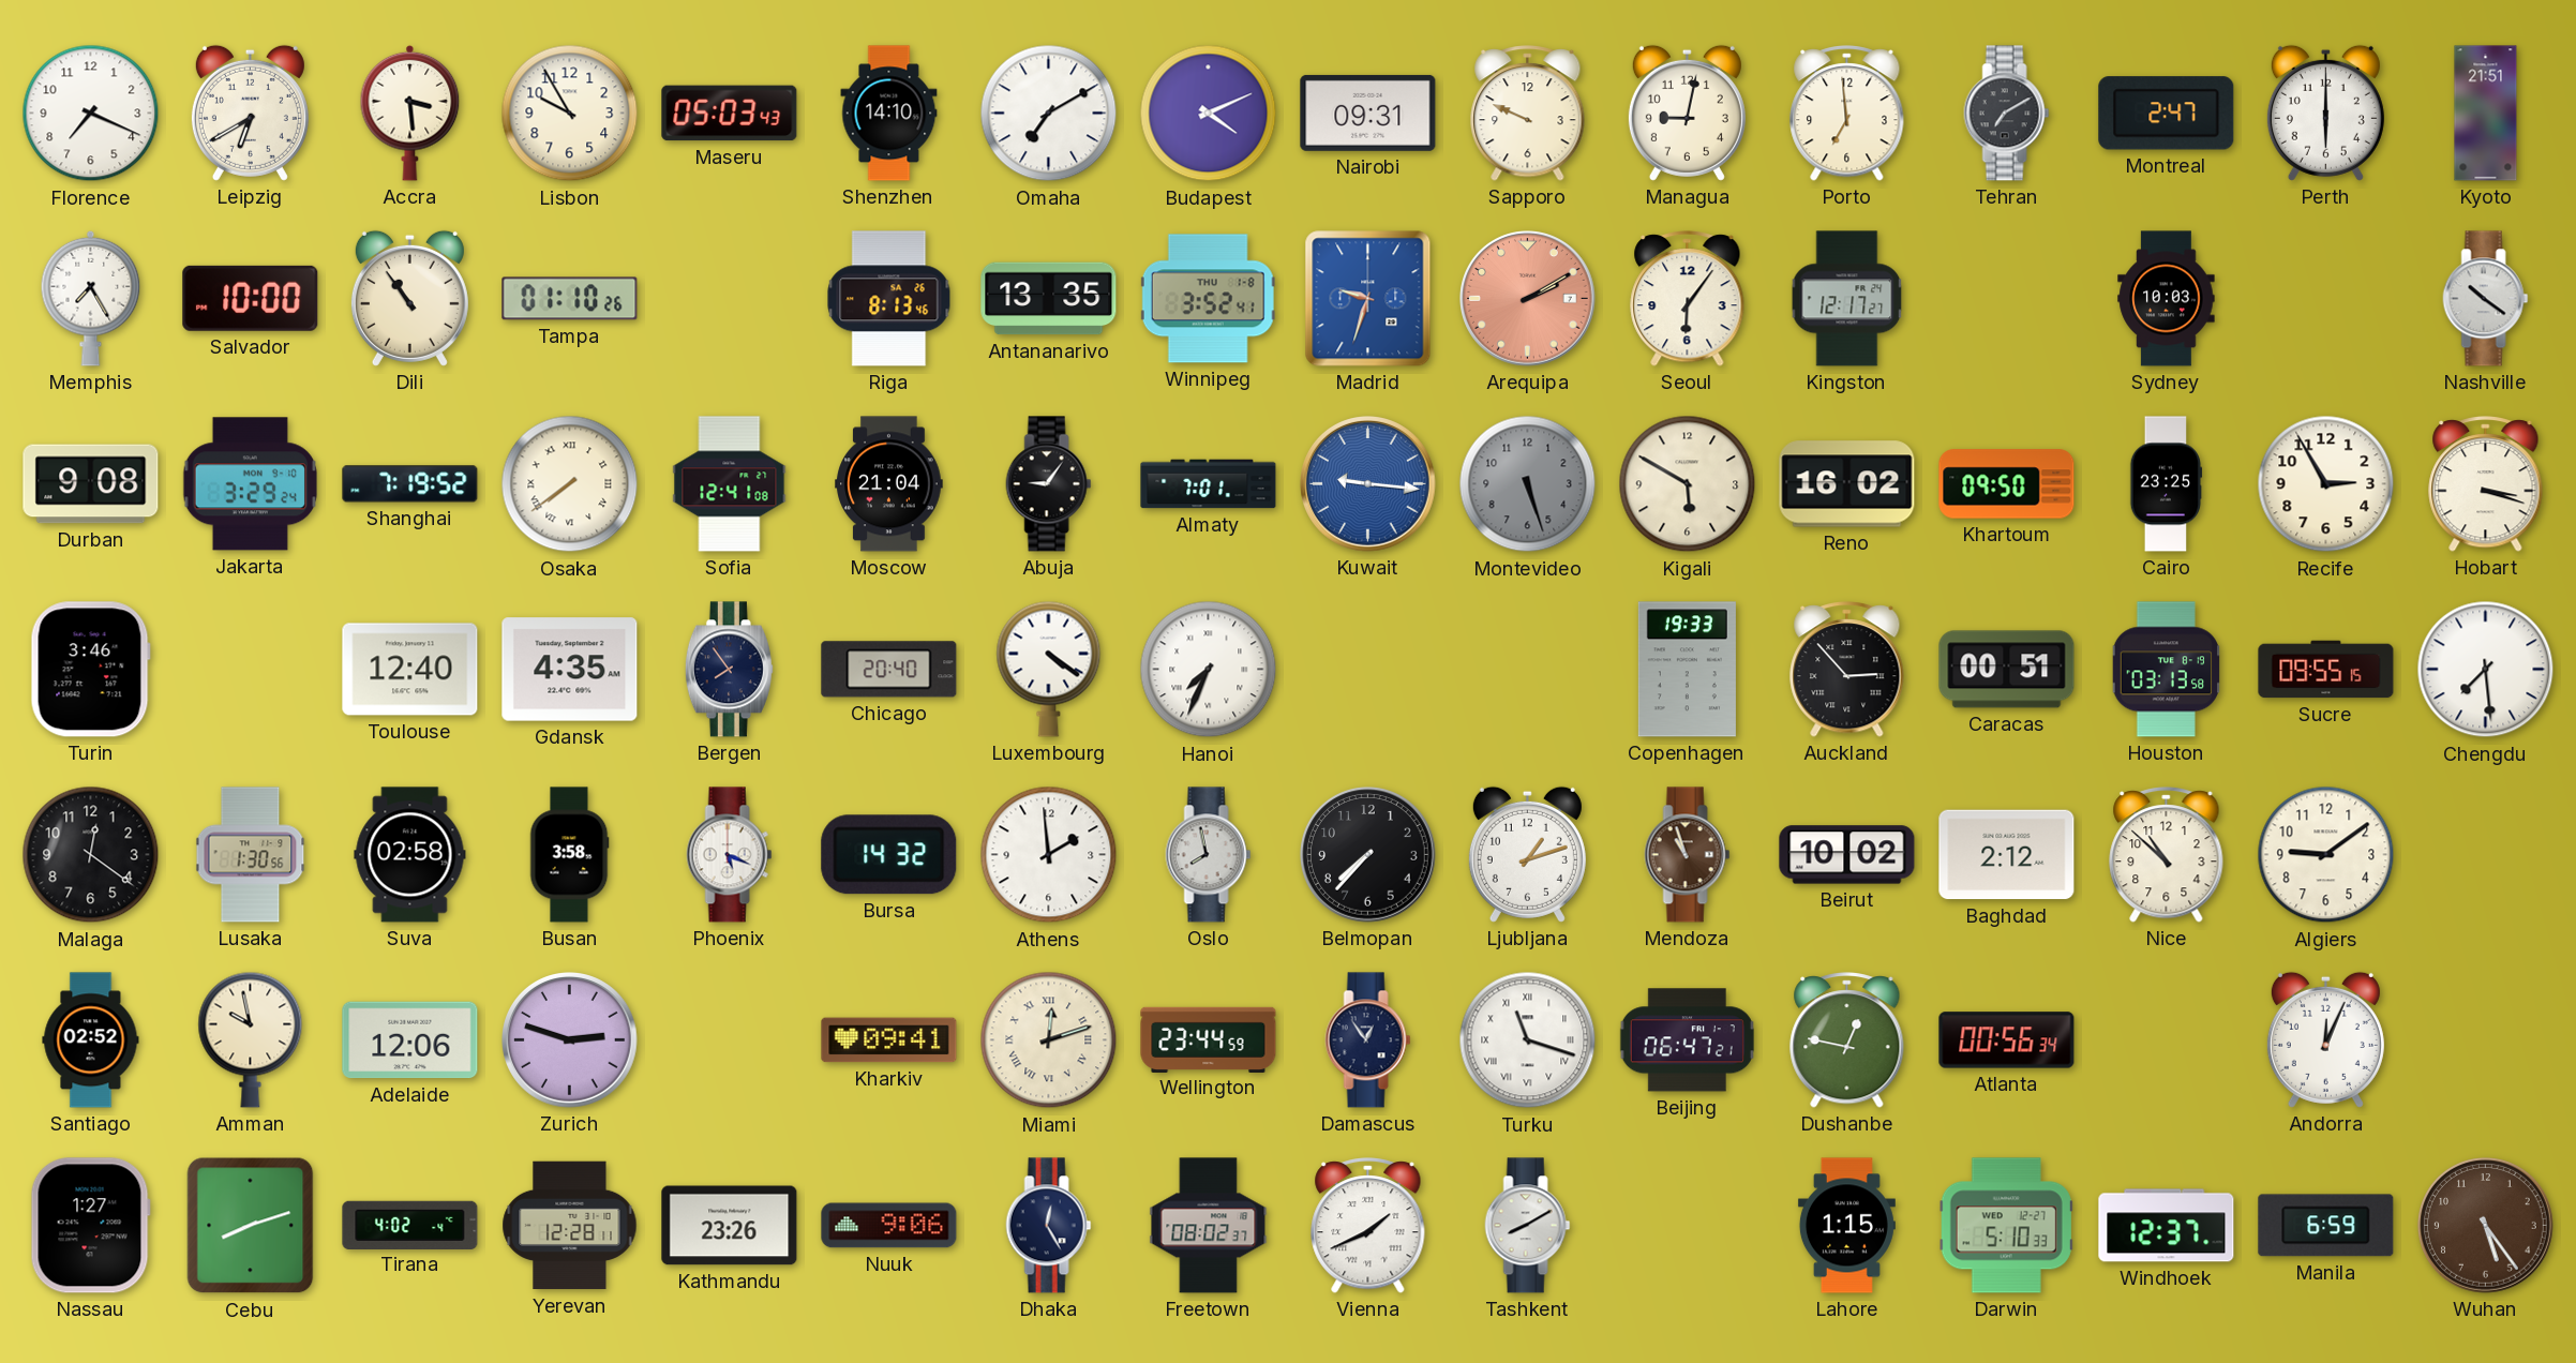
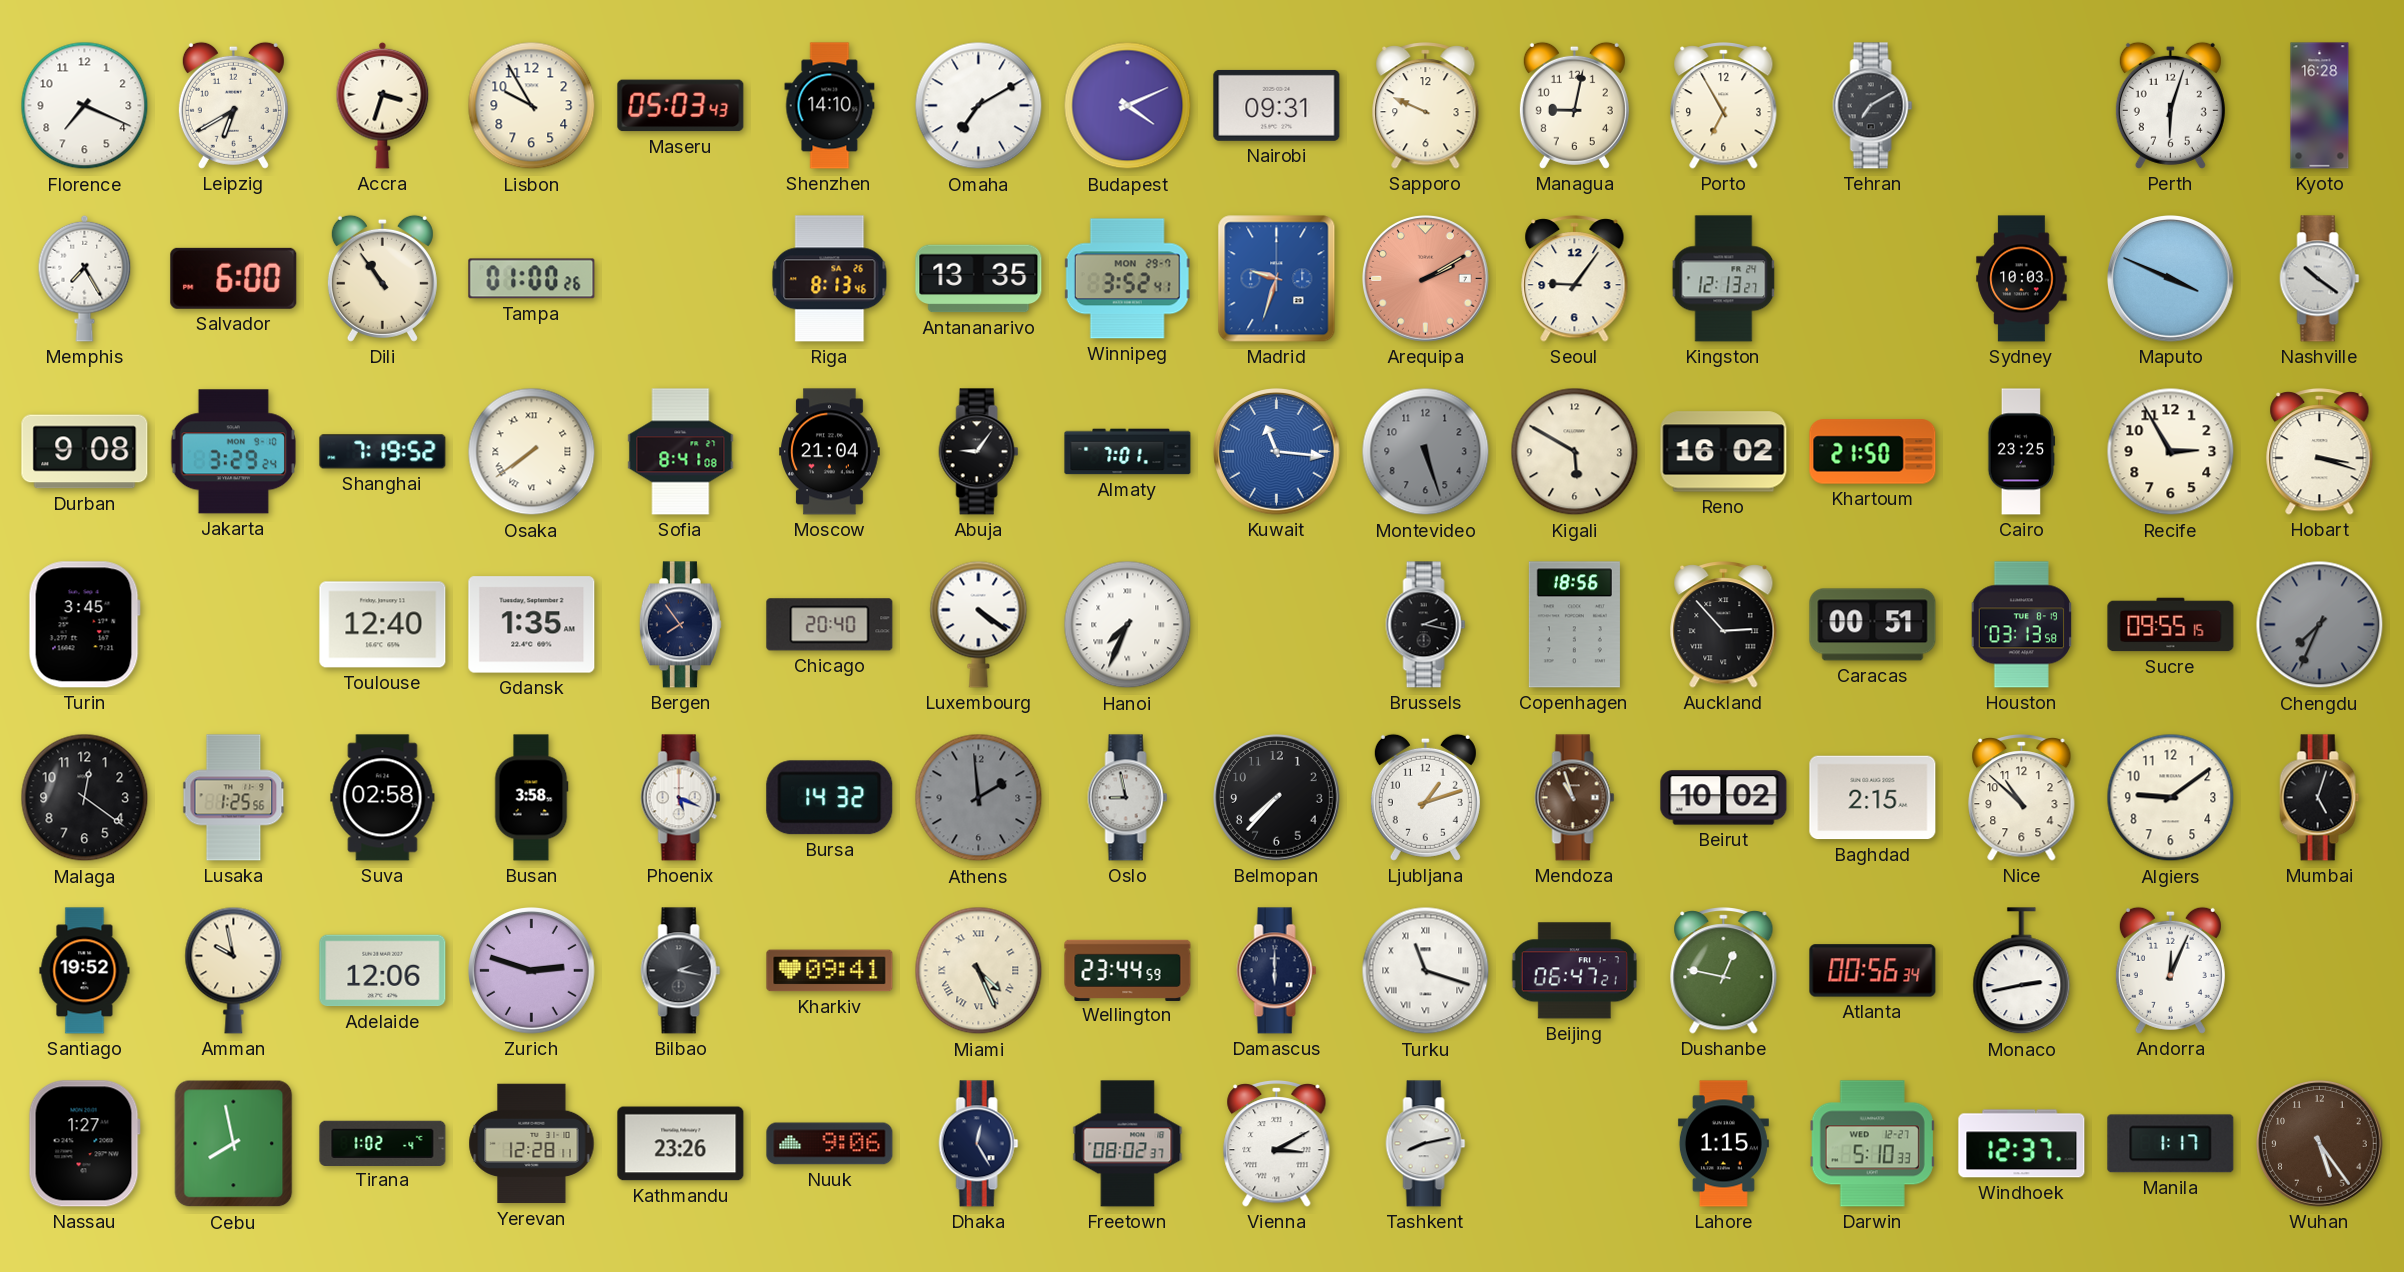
Accra: 3:29 -> 3:33
Porto: 6:59 -> 6:55
Montreal: 2:47 -> none
Perth: 6:00 -> 6:03
Kyoto: 21:51 -> 16:28
Salvador: 10:00 -> 6:00
Tampa: 01:10 -> 01:00
Winnipeg date: THU 1-8 -> MON 29-7
Seoul: 6:06 -> 9:06
Kingston: 12:17 -> 12:13
Maputo: none -> 3:49
Sofia: 12:41 -> 8:41
Kuwait: 9:16 -> 11:16
Khartoum: 09:50 -> 21:50
Turin: 3:46 -> 3:45
Gdansk: 4:35 -> 1:35
Brussels: none -> 2:17
Copenhagen: 19:33 -> 18:56
Chengdu: 7:29 -> 7:34
Chengdu dial: white -> grey
Lusaka: 1:30 -> 1:25
Athens dial: white -> grey
Oslo: 7:58 -> 8:58
Baghdad: 2:12 -> 2:15
Mumbai: none -> 5:03
Santiago: 02:52 -> 19:52
Bilbao: none -> 2:17
Miami: 12:12 -> 4:26
Damascus: 12:54 -> 6:00
Monaco: none -> 2:43
Cebu: 8:12 -> 7:58
Tirana: 4:02 -> 1:02
Vienna: 1:41 -> 3:10
Tashkent: 8:10 -> 8:13
Manila: 6:59 -> 1:17
